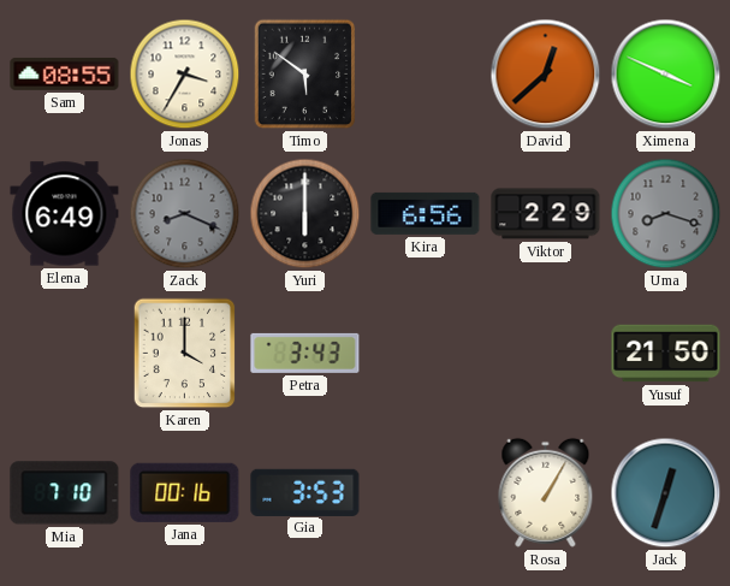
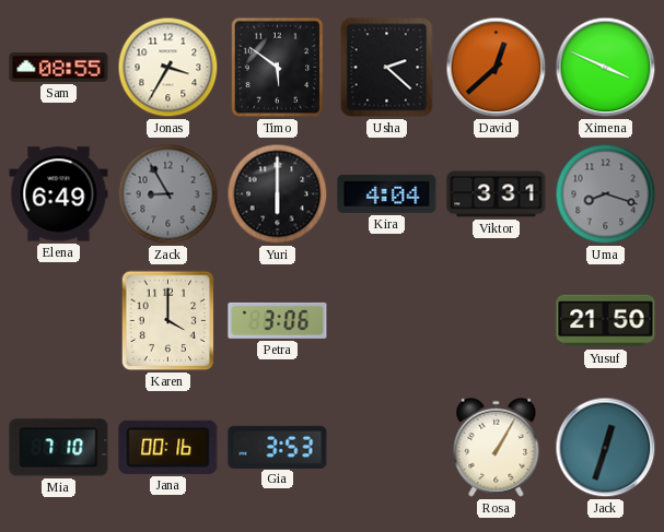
Usha: none -> 2:22
Zack: 8:19 -> 8:55
Kira: 6:56 -> 4:04
Viktor: 2:29 -> 3:31
Petra: 3:43 -> 3:06
